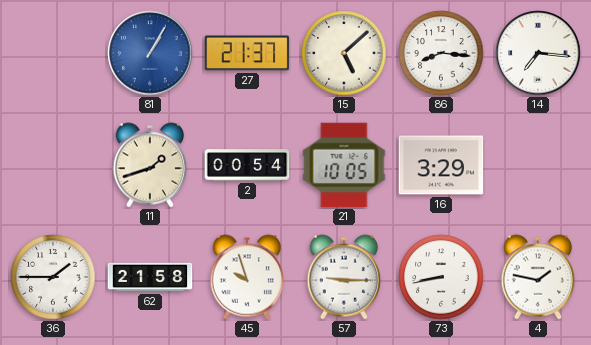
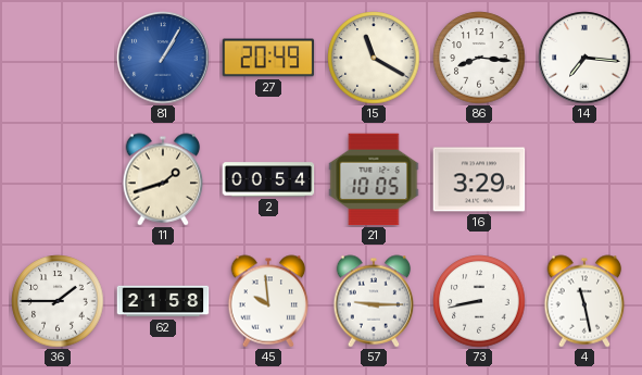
27: 21:37 -> 20:49
15: 5:08 -> 11:20
45: 9:57 -> 9:59
4: 1:47 -> 11:28
